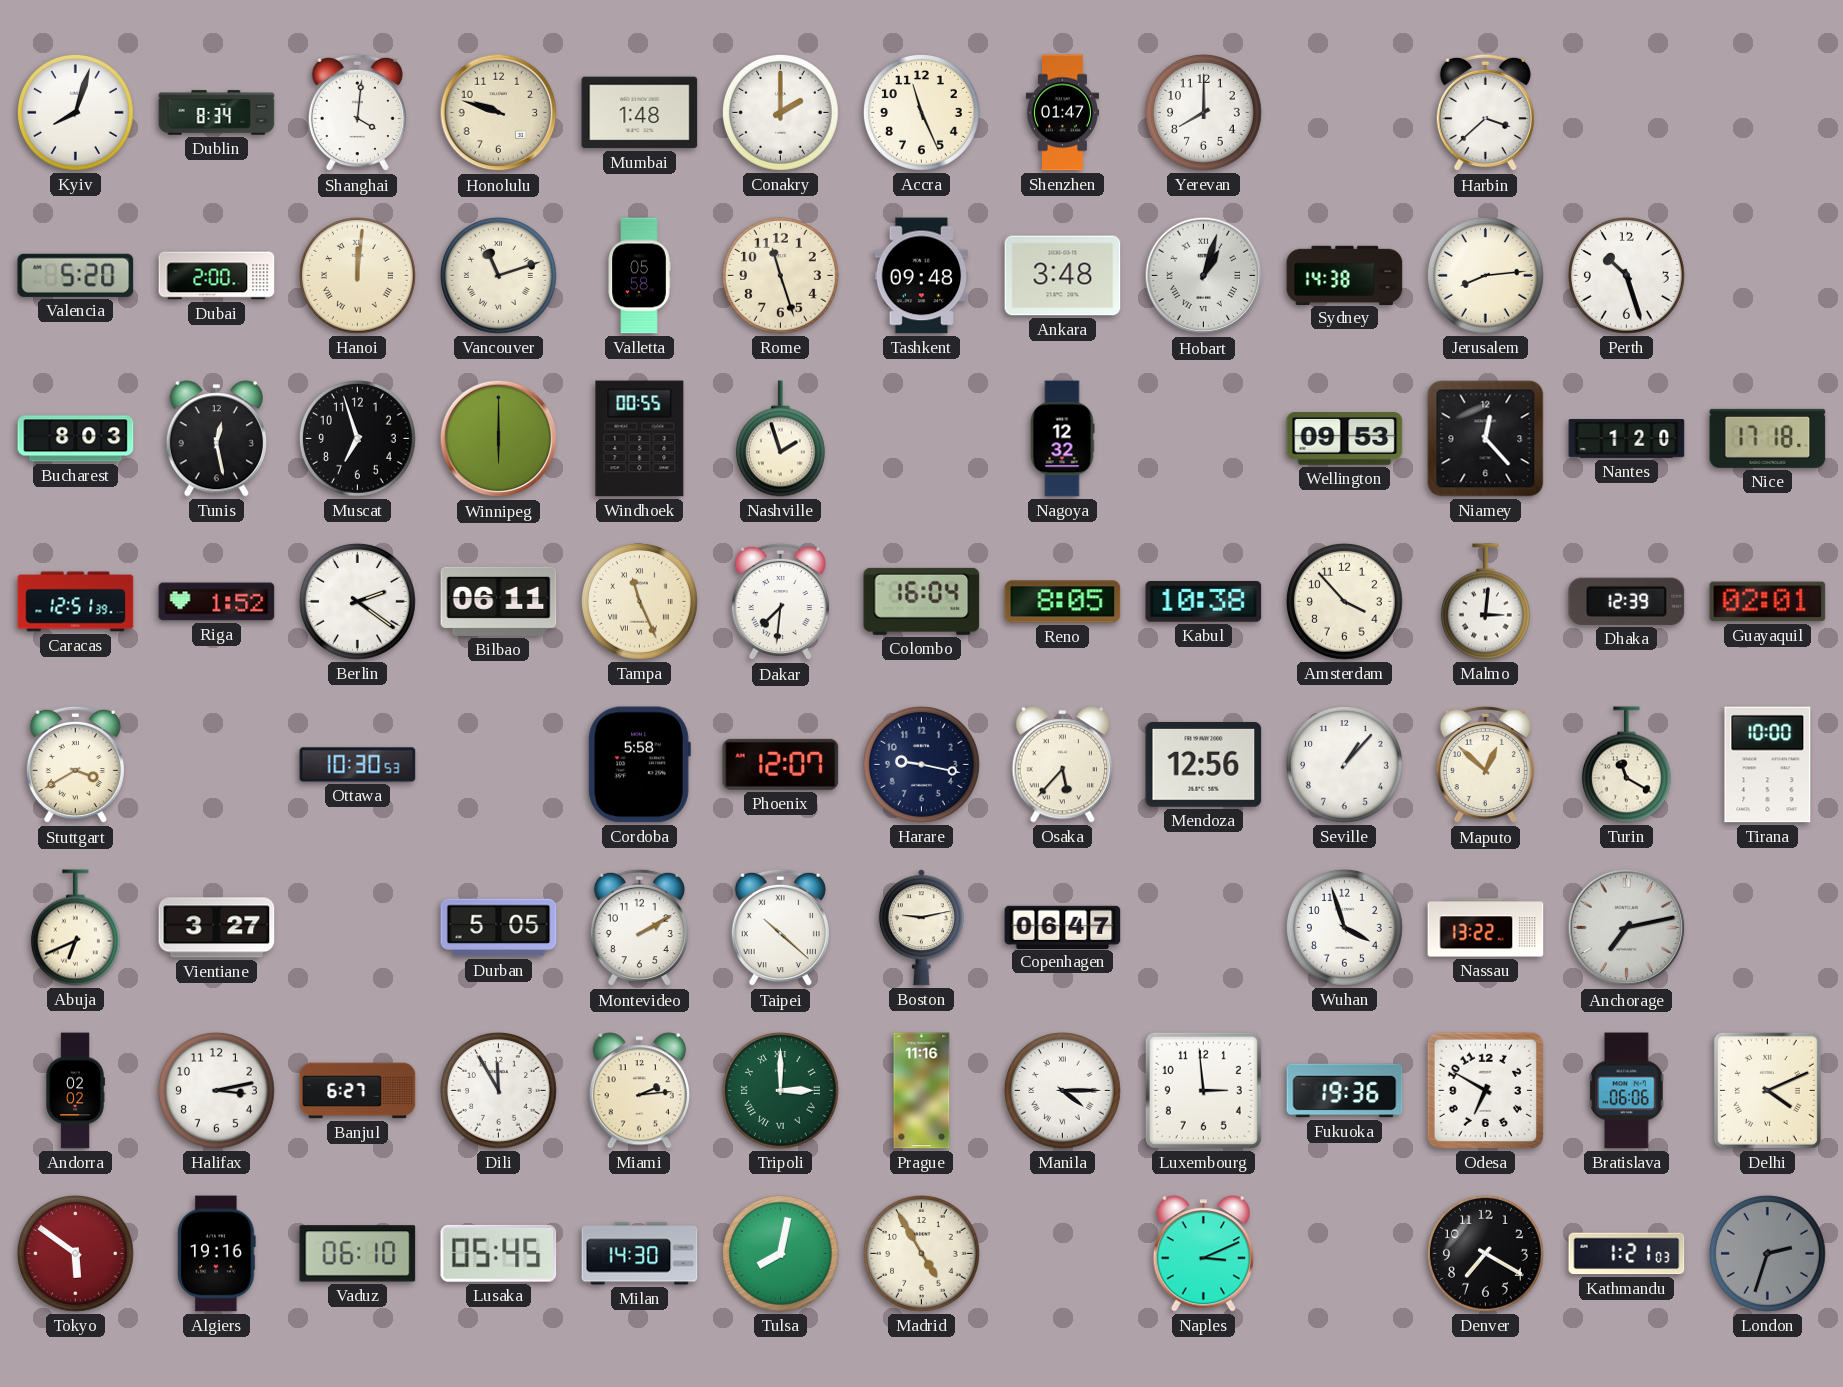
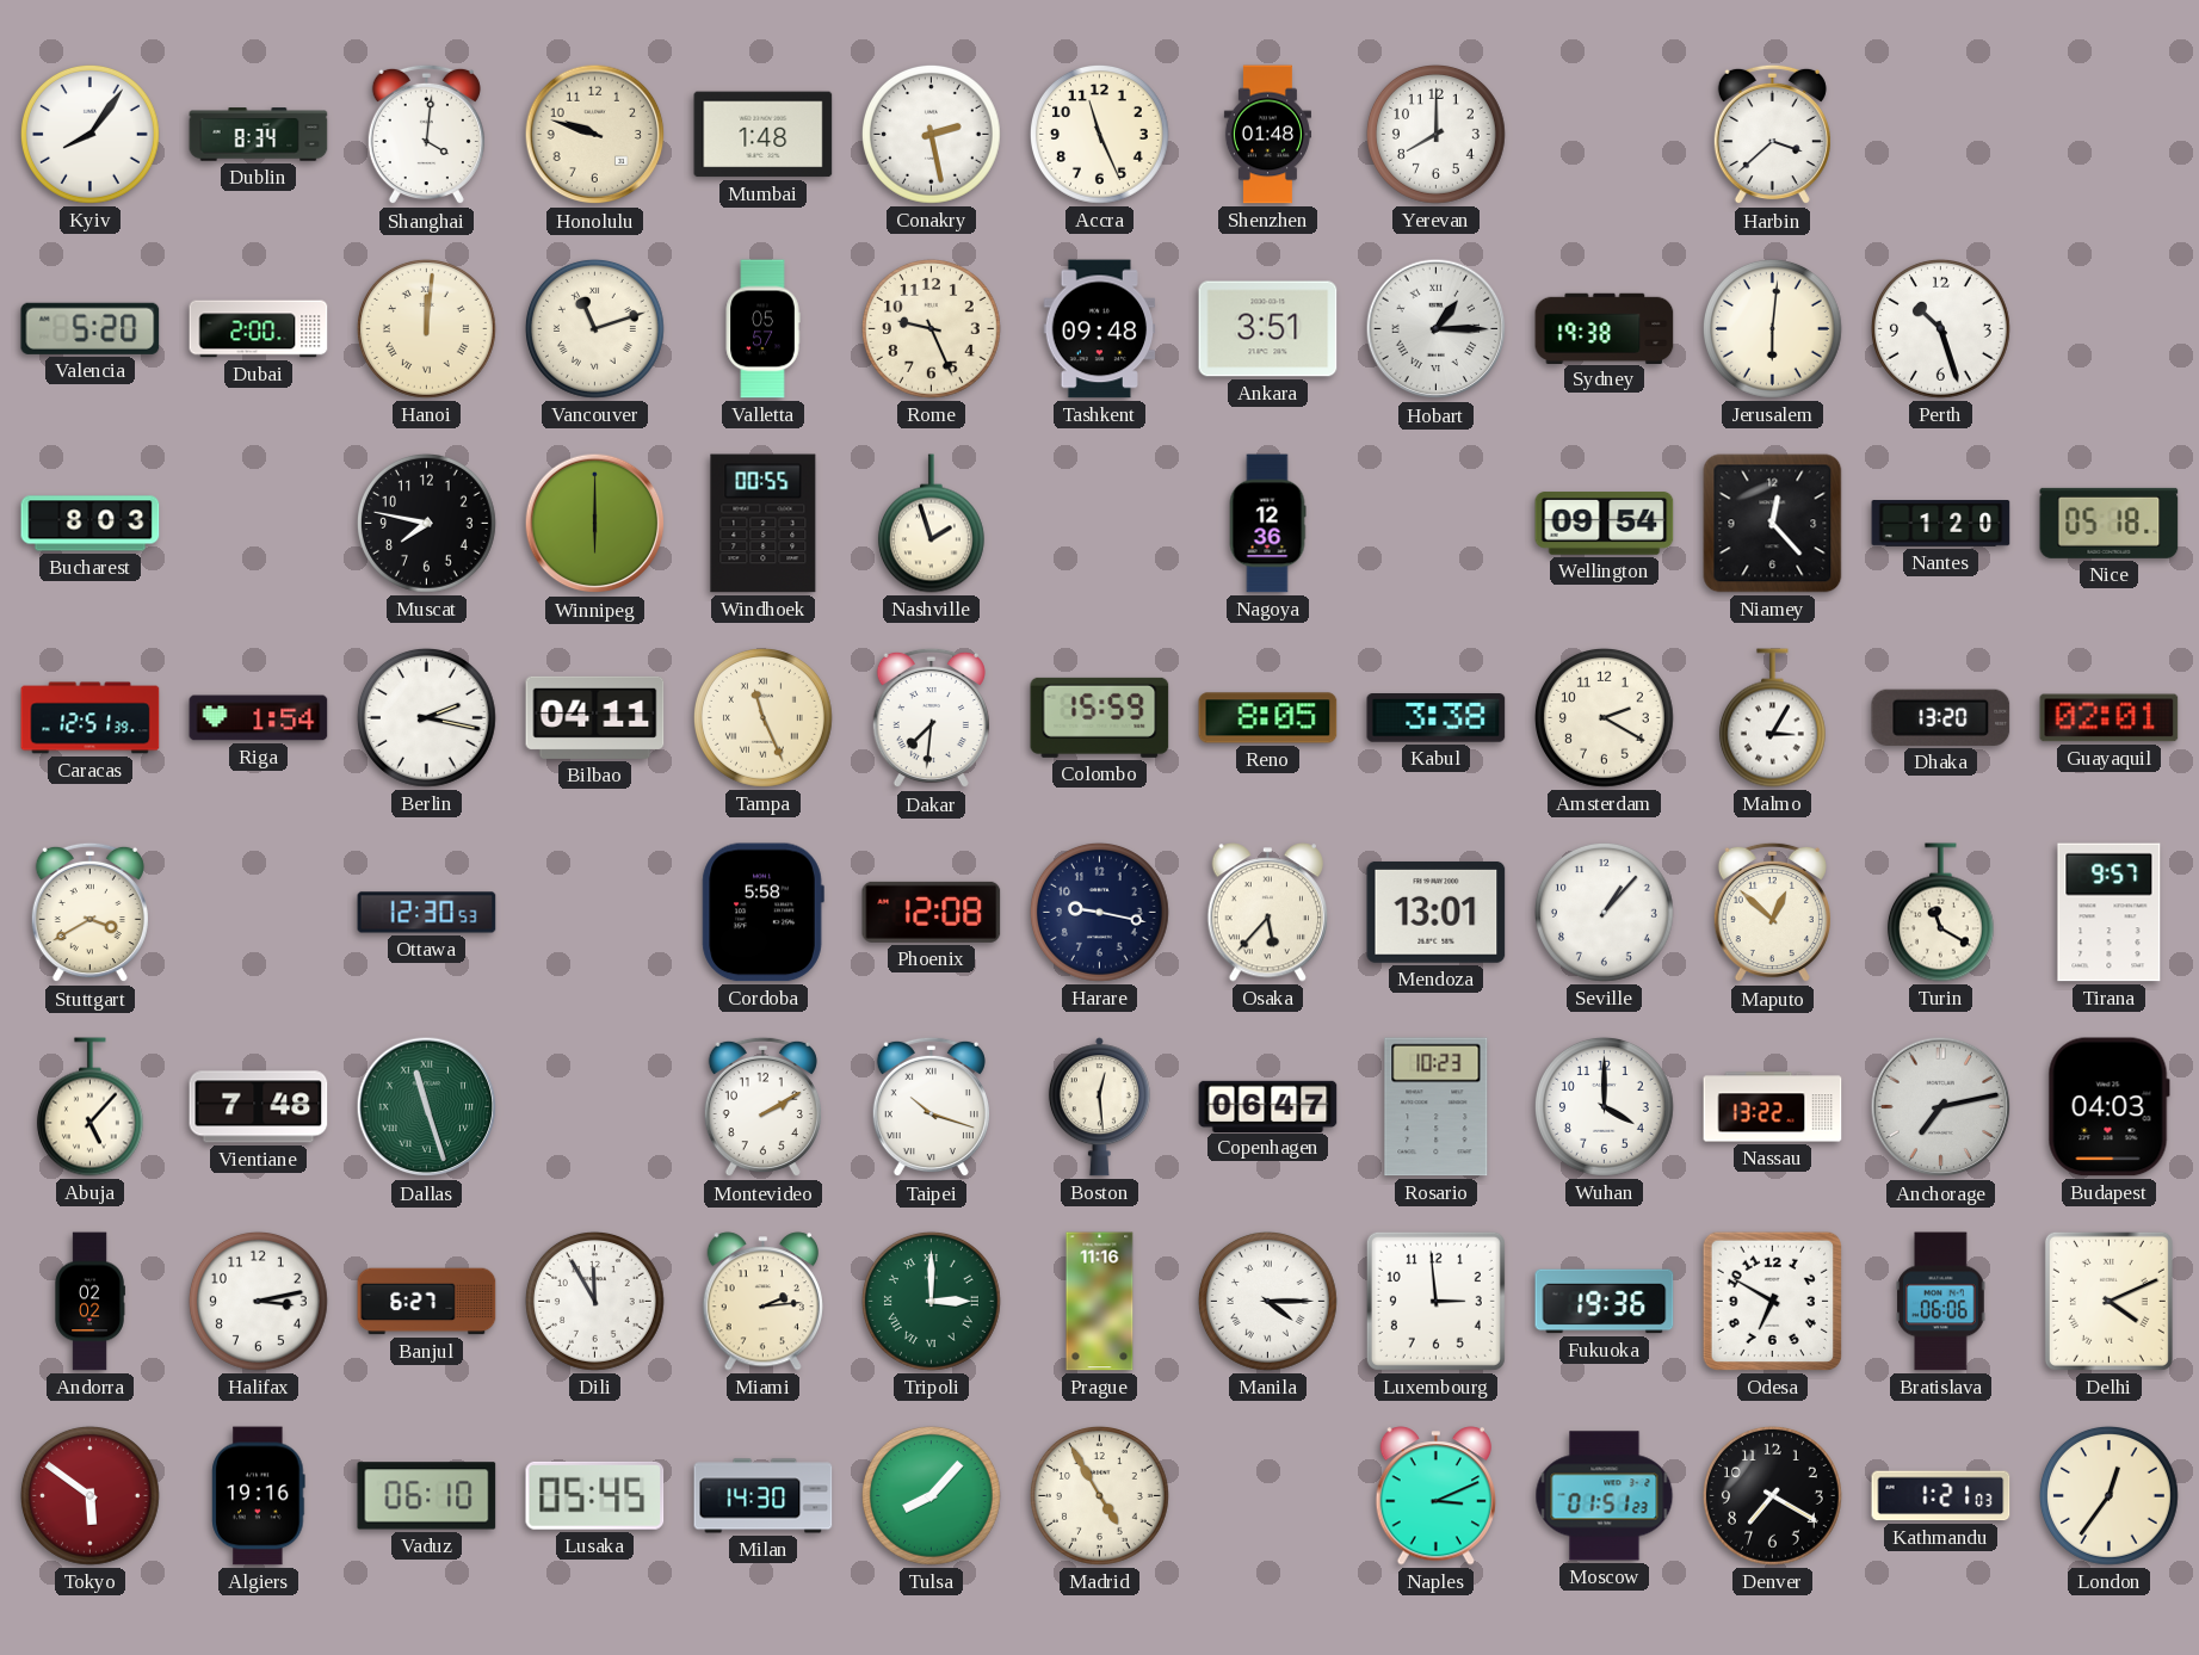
Kyiv: 8:03 -> 8:06
Conakry: 2:00 -> 2:28
Shenzhen: 01:47 -> 01:48
Valletta: 05:58 -> 05:57
Rome: 11:27 -> 9:26
Ankara: 3:48 -> 3:51
Hobart: 1:03 -> 1:15
Sydney: 14:38 -> 19:38
Jerusalem: 8:14 -> 6:01
Tunis: 12:28 -> none
Muscat: 6:57 -> 7:47
Nagoya: 12:32 -> 12:36
Wellington: 09:53 -> 09:54
Nice: 17:18 -> 05:18
Riga: 1:52 -> 1:54
Berlin: 2:21 -> 2:17
Bilbao: 06:11 -> 04:11
Colombo: 16:04 -> 15:59
Kabul: 10:38 -> 3:38
Amsterdam: 3:53 -> 2:20
Malmo: 3:01 -> 3:05
Dhaka: 12:39 -> 13:20
Ottawa: 10:30 -> 12:30
Phoenix: 12:07 -> 12:08
Mendoza: 12:56 -> 13:01
Tirana: 10:00 -> 9:57
Abuja: 6:41 -> 5:07
Vientiane: 3:27 -> 7:48
Dallas: none -> 11:27
Durban: 5:05 -> none
Taipei: 10:22 -> 10:18
Boston: 9:13 -> 12:29
Rosario: none -> 10:23
Wuhan: 3:57 -> 4:00
Budapest: none -> 04:03
Tulsa: 8:02 -> 8:07
Moscow: none -> 01:51
London: 2:33 -> 12:36
London dial: grey -> cream
